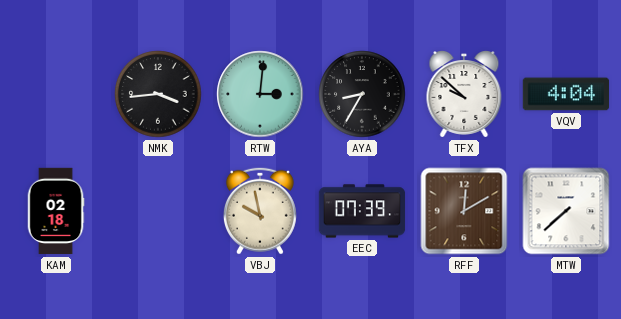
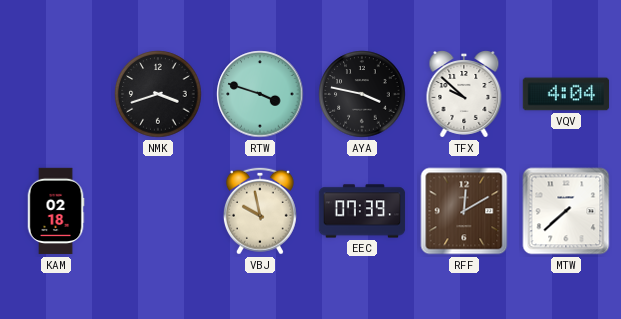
NMK: 3:44 -> 3:42
RTW: 3:01 -> 3:48
AYA: 8:35 -> 3:47
